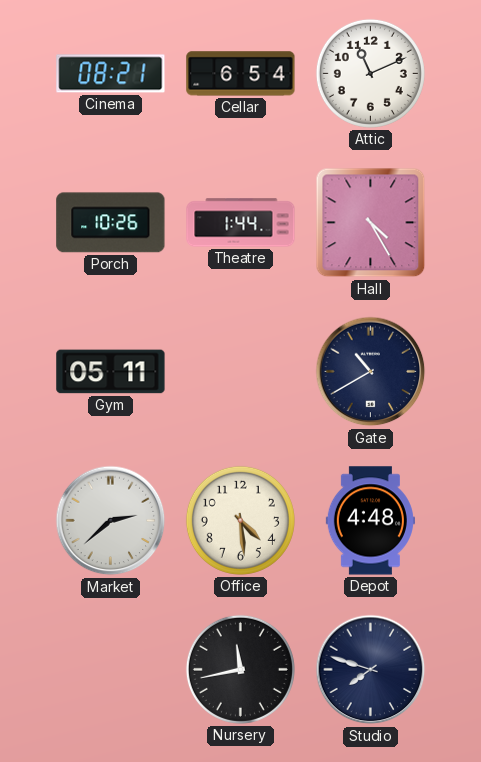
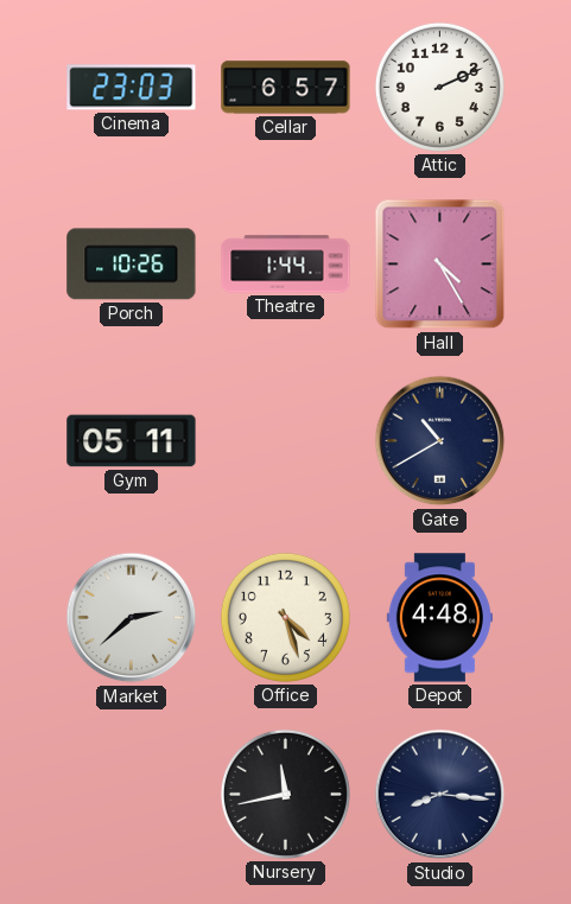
Cinema: 08:21 -> 23:03
Cellar: 6:54 -> 6:57
Attic: 11:11 -> 2:11
Office: 4:29 -> 4:27
Studio: 7:48 -> 8:16
